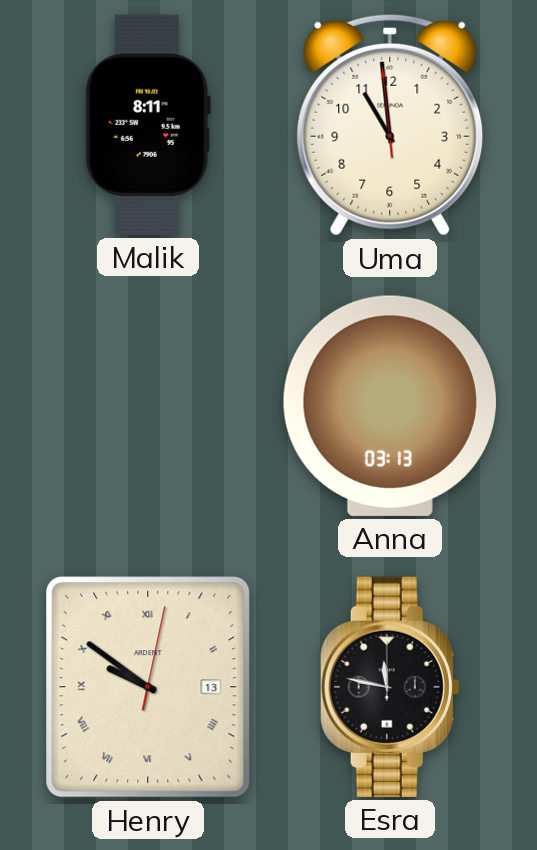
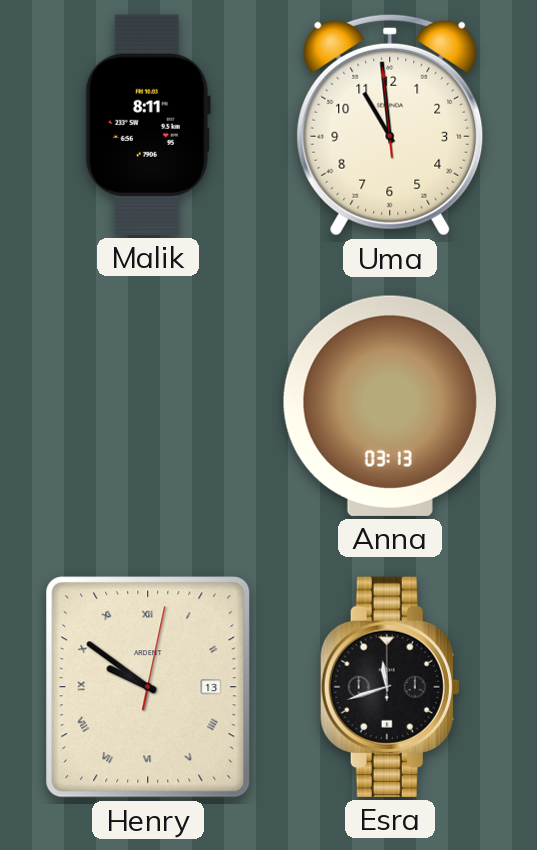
Esra: 11:47 -> 11:42
